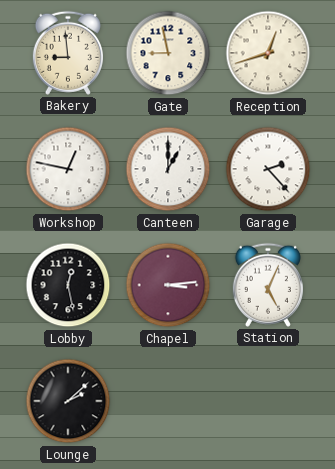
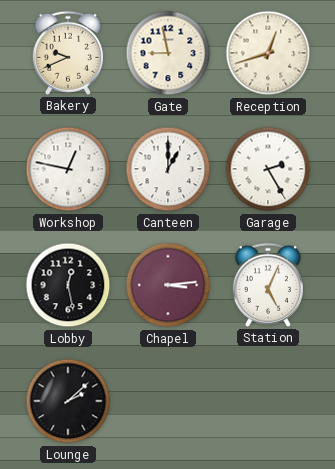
Bakery: 8:59 -> 9:41
Garage: 2:23 -> 2:25
